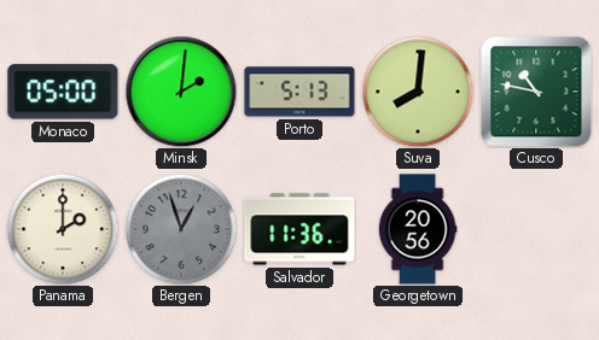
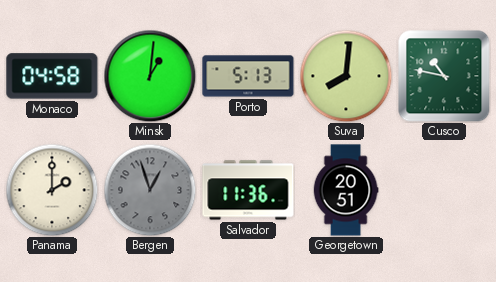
Monaco: 05:00 -> 04:58
Minsk: 2:01 -> 1:01
Georgetown: 20:56 -> 20:51
